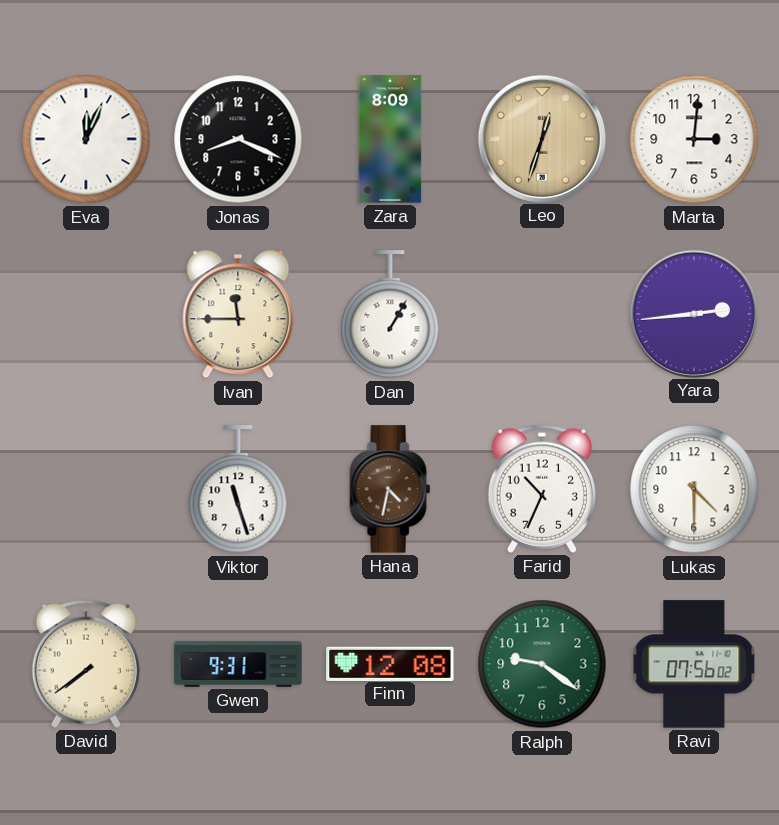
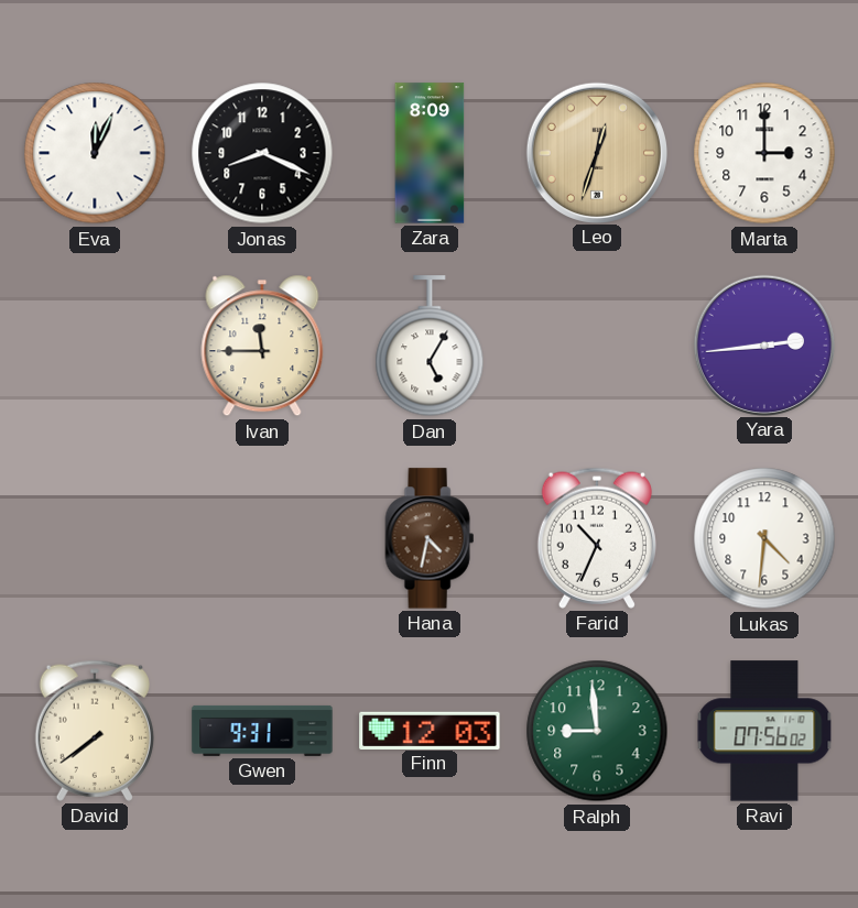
Marta: 3:01 -> 3:00
Dan: 1:05 -> 5:05
Viktor: 11:27 -> none
Lukas: 4:30 -> 4:31
Finn: 12:08 -> 12:03
Ralph: 9:21 -> 8:59
